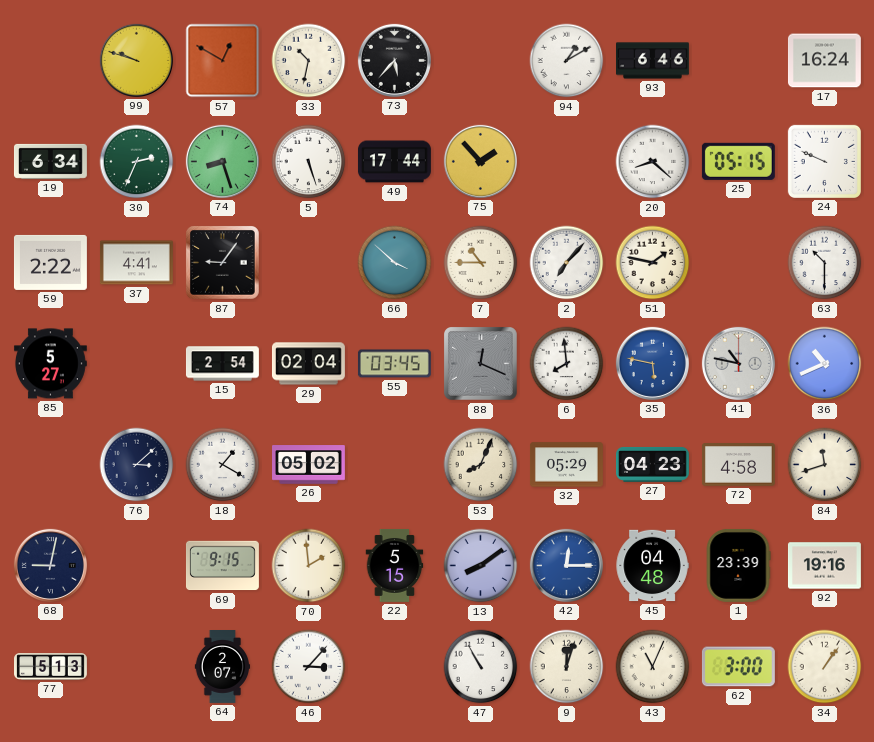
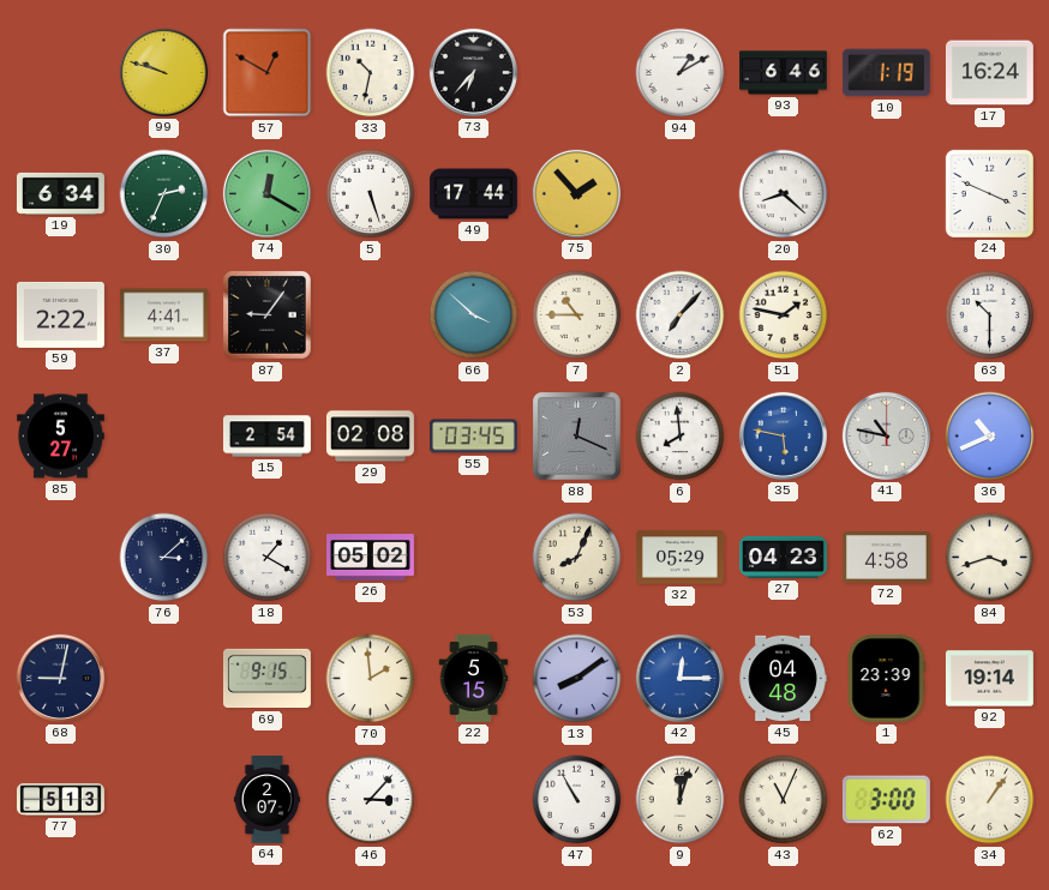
73: 5:37 -> 6:37
10: none -> 1:19
74: 8:27 -> 12:20
25: 05:15 -> none
24: 9:49 -> 3:49
29: 02:04 -> 02:08
84: 11:42 -> 3:42
92: 19:16 -> 19:14
